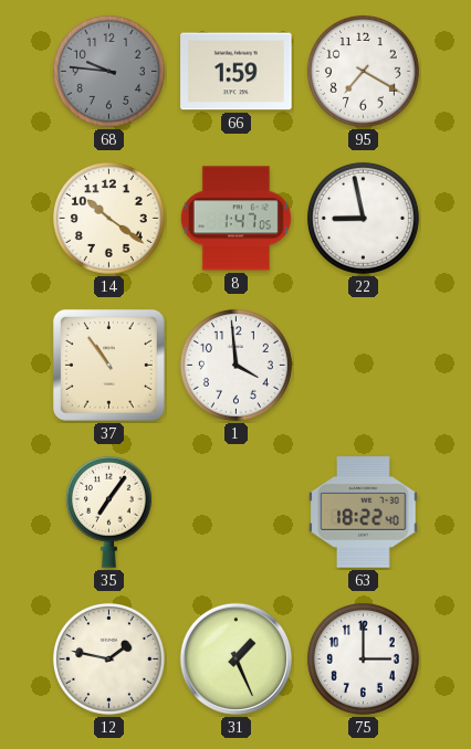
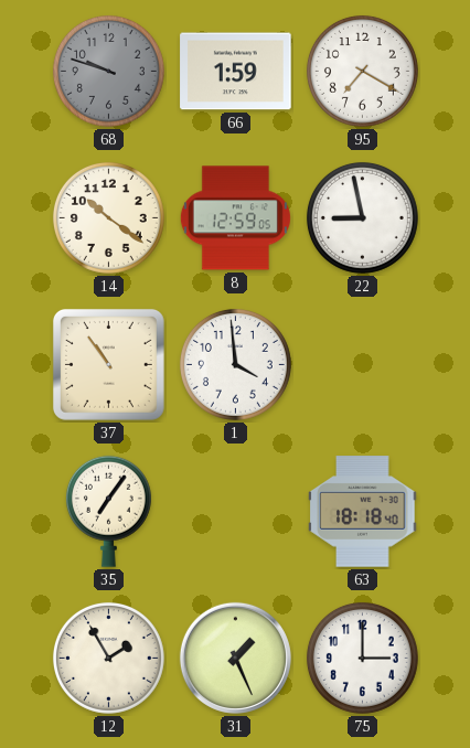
68: 9:46 -> 9:48
8: 1:47 -> 12:59
63: 18:22 -> 18:18
12: 1:47 -> 1:55
